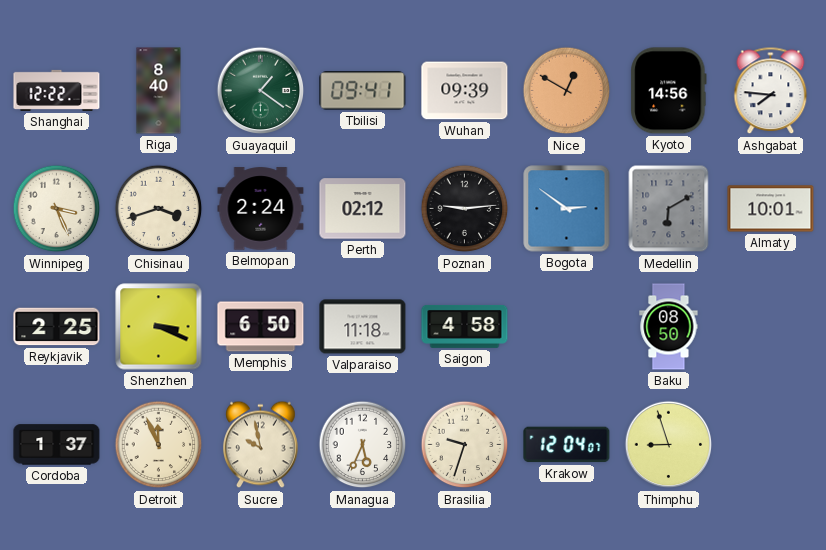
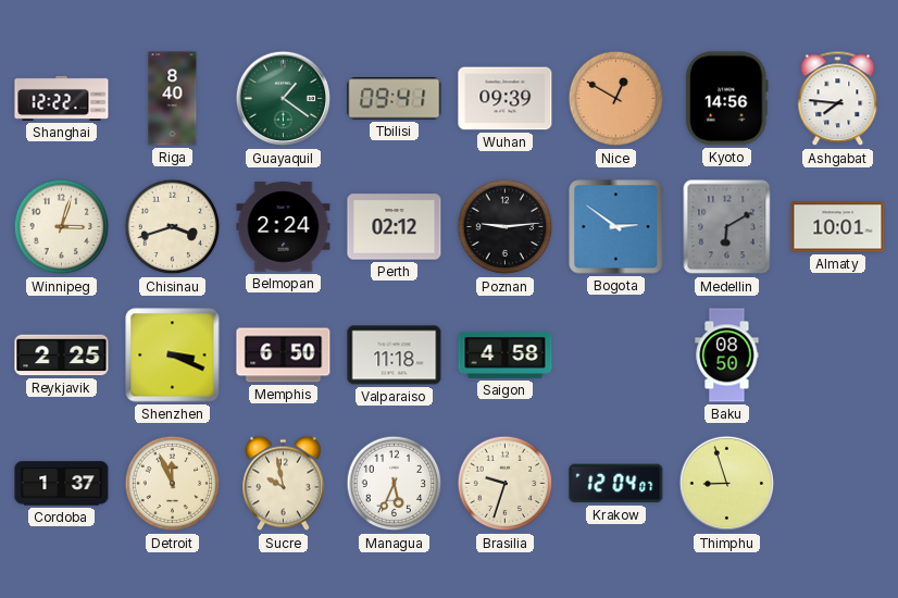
Winnipeg: 3:26 -> 3:03
